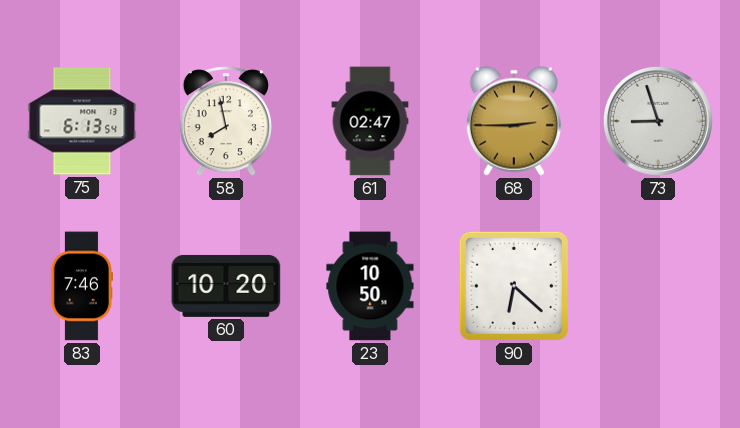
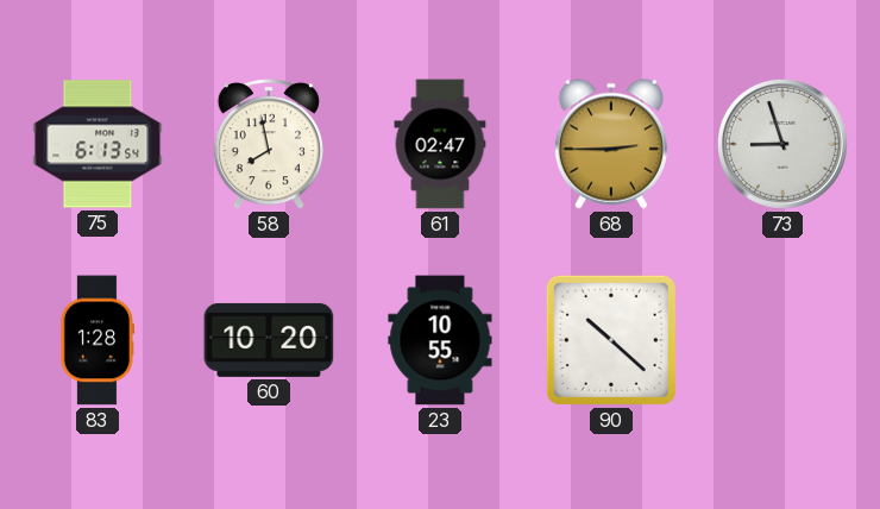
83: 7:46 -> 1:28
23: 10:50 -> 10:55
90: 6:22 -> 10:22
